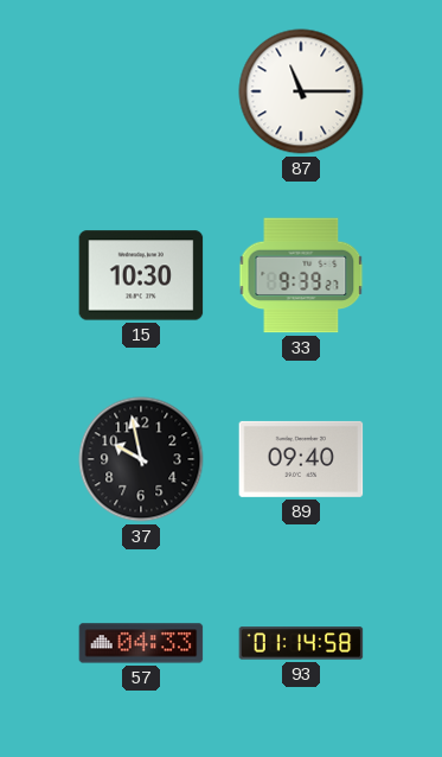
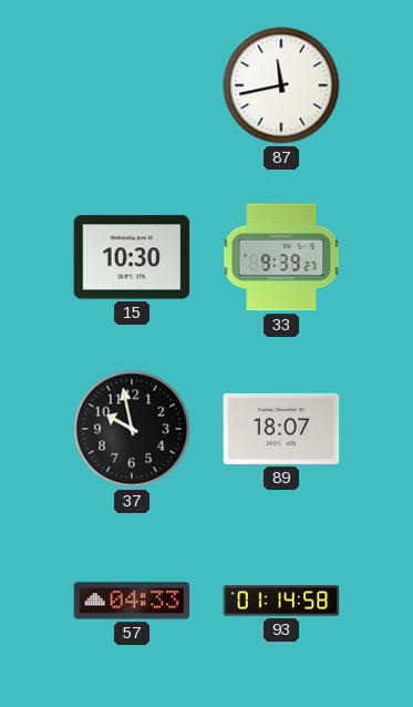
87: 11:15 -> 11:43
89: 09:40 -> 18:07
